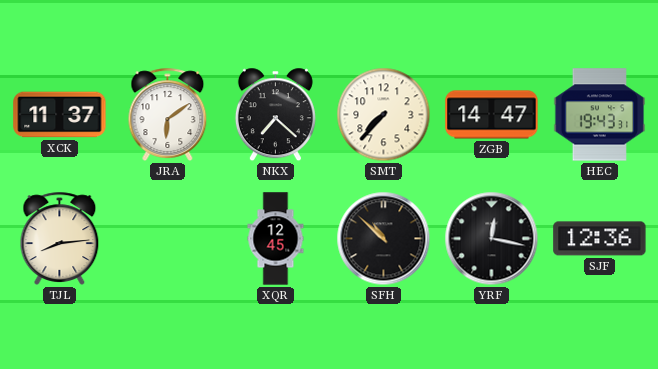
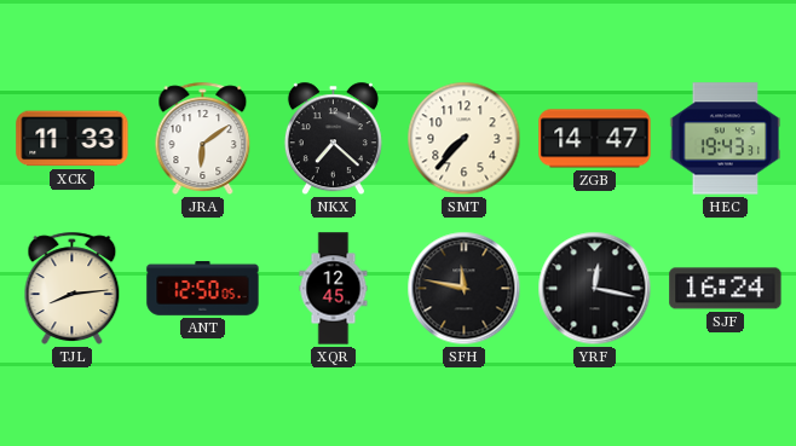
XCK: 11:37 -> 11:33
ANT: none -> 12:50
SFH: 10:52 -> 11:47
SJF: 12:36 -> 16:24
